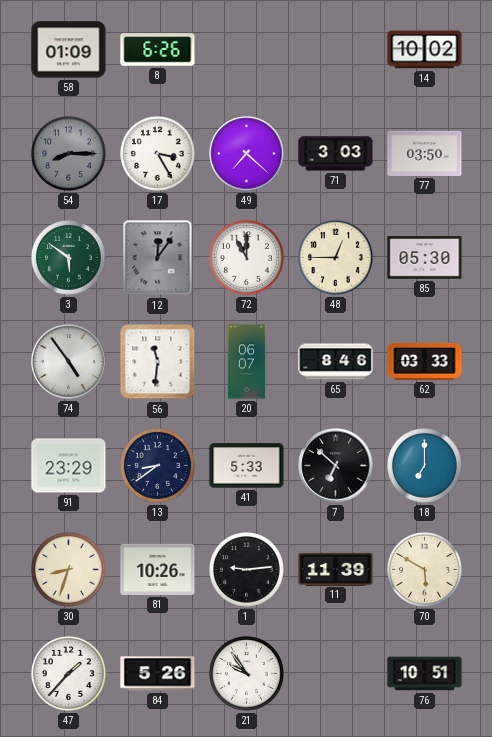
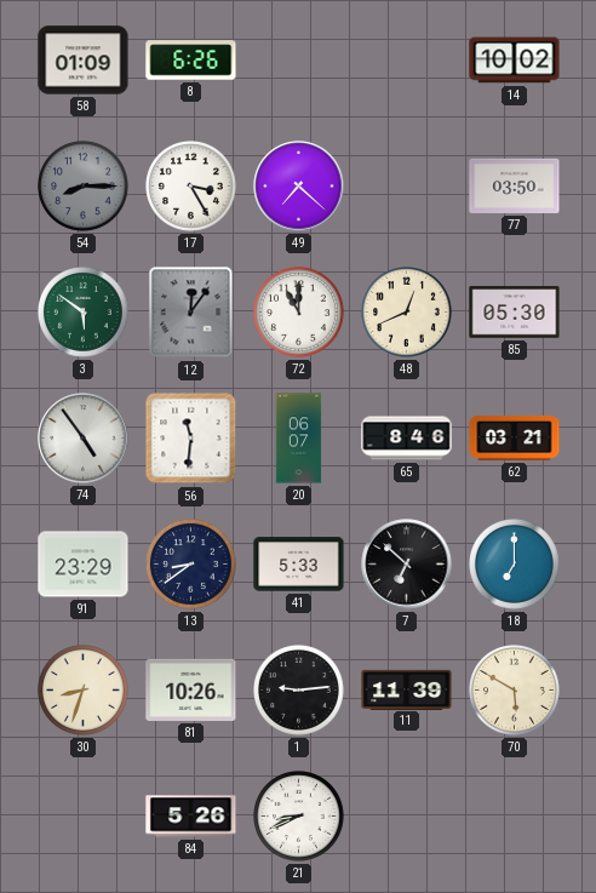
71: 3:03 -> none
48: 12:45 -> 12:41
62: 03:33 -> 03:21
47: 1:37 -> none
21: 9:54 -> 8:41
76: 10:51 -> none
